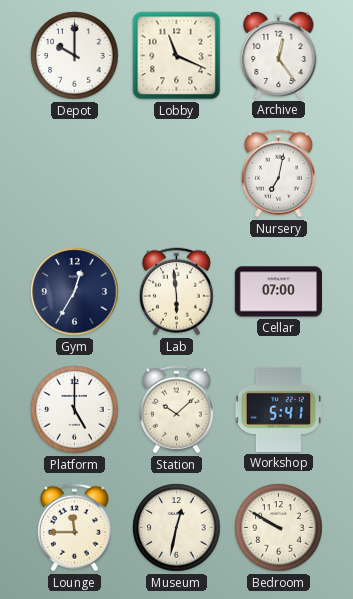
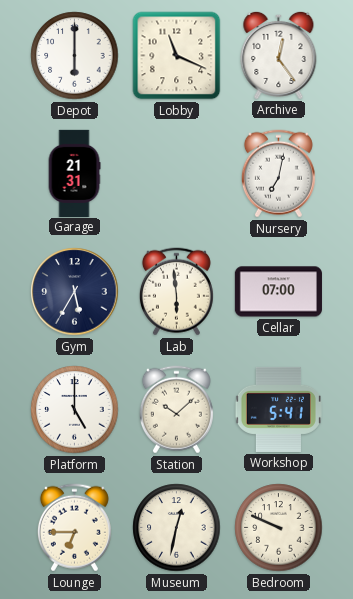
Depot: 10:00 -> 6:00
Garage: none -> 21:31
Gym: 12:35 -> 5:35
Lounge: 11:45 -> 6:45
Bedroom: 9:50 -> 9:49
